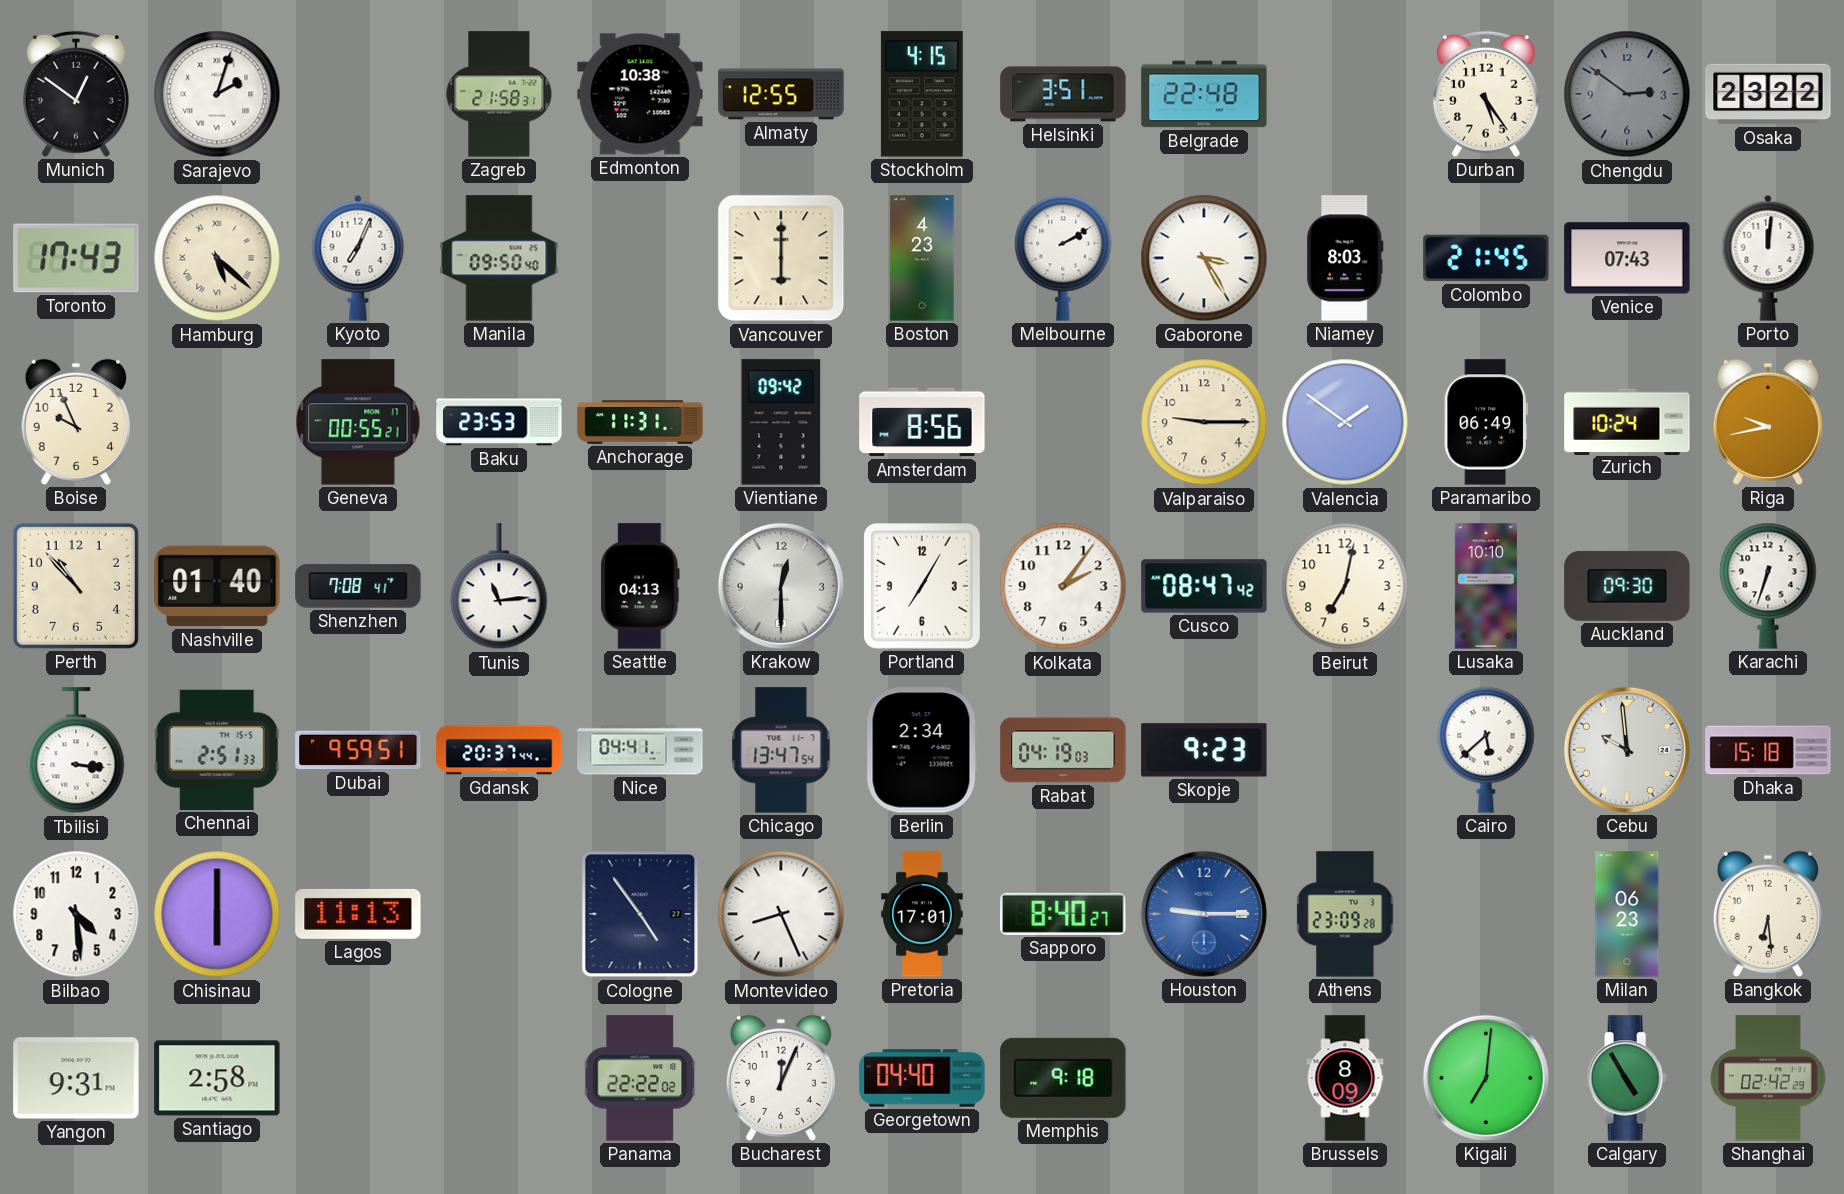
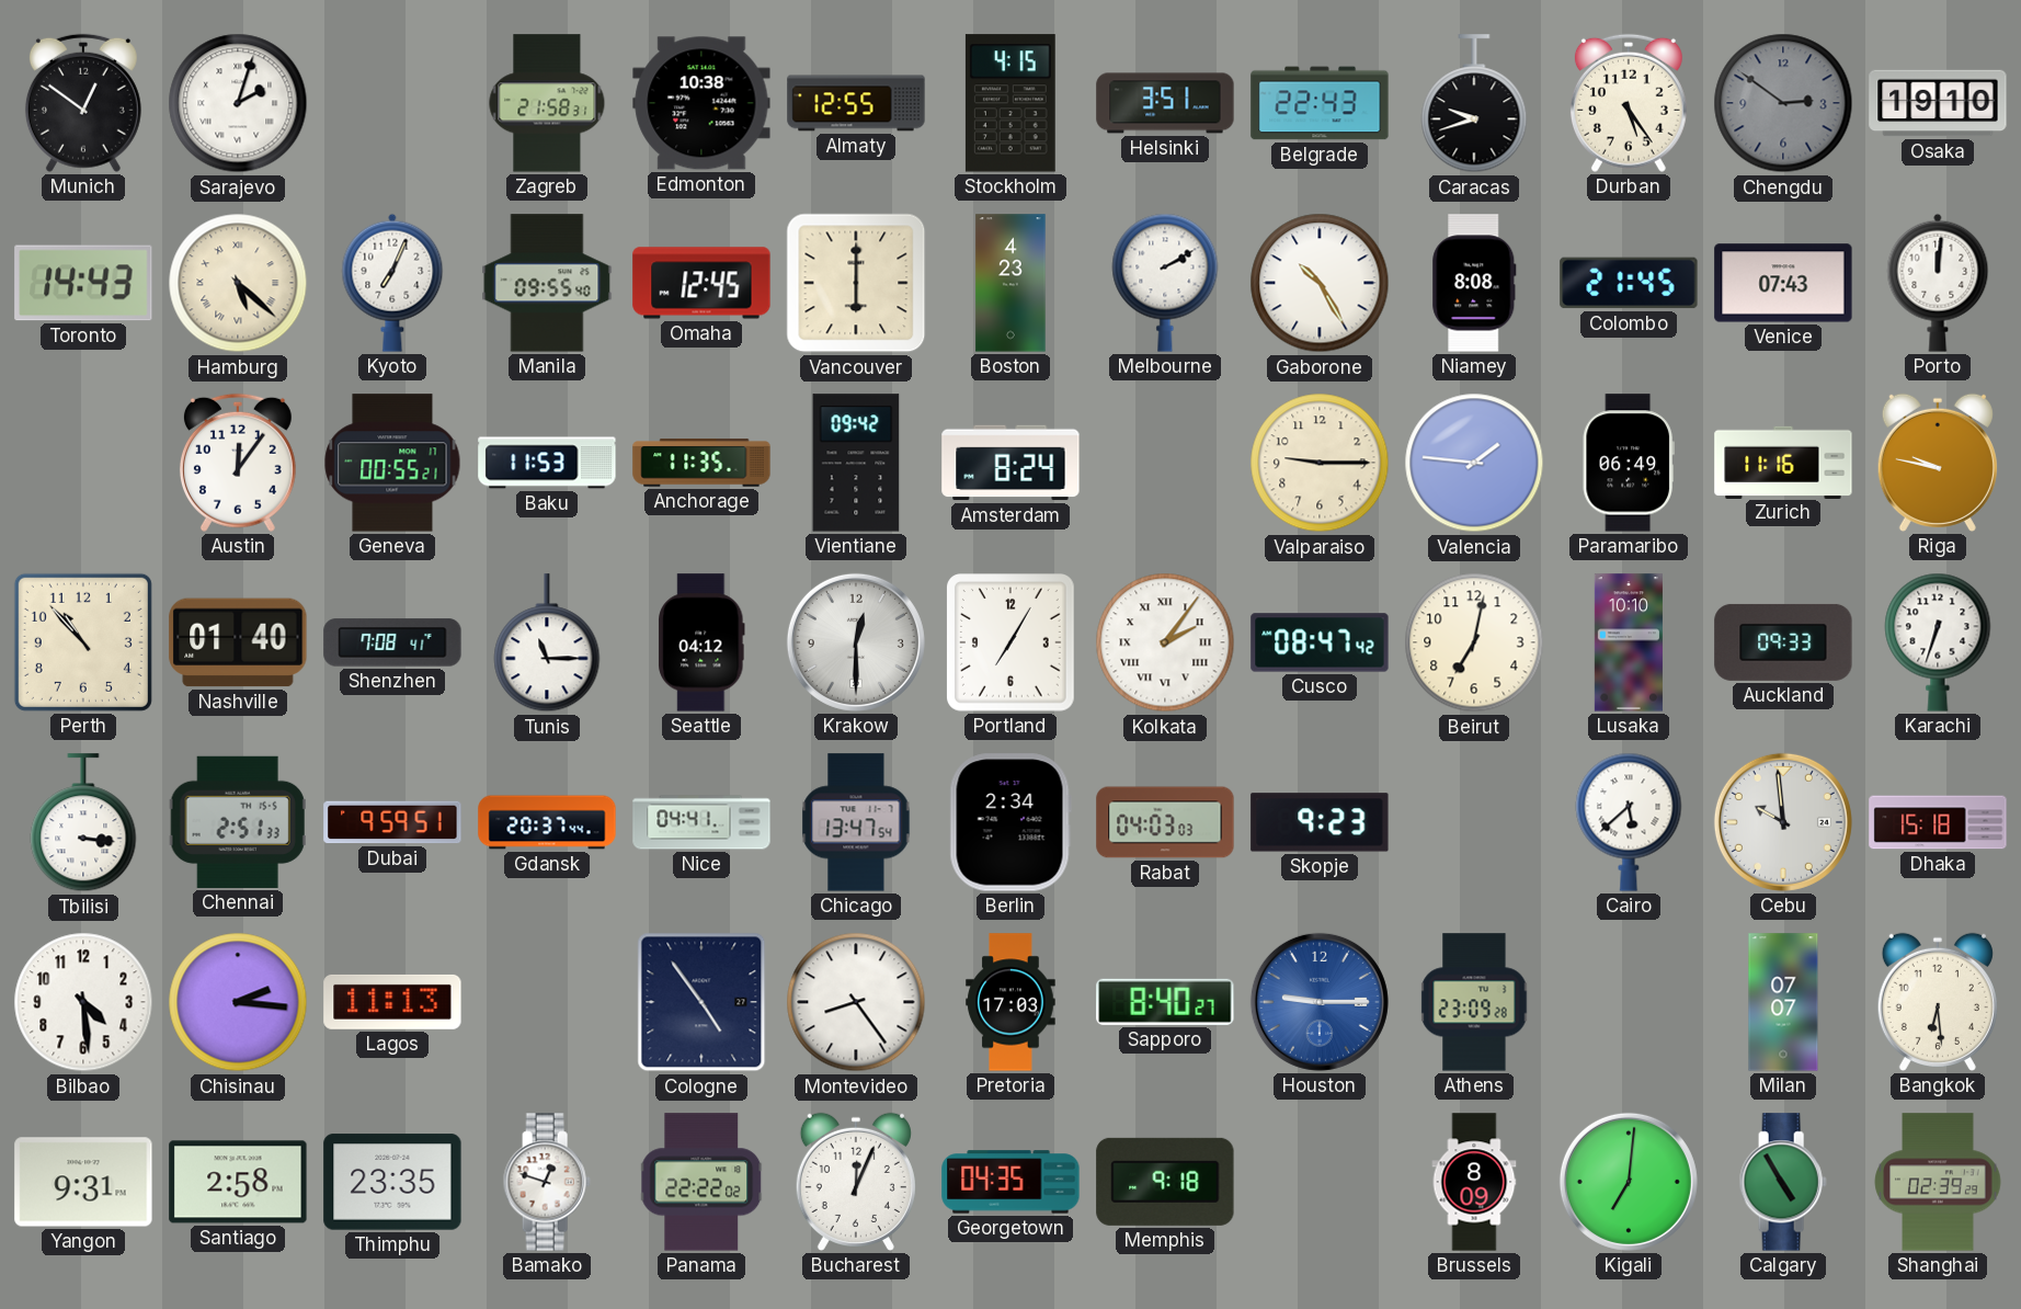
Belgrade: 22:48 -> 22:43
Caracas: none -> 9:42
Osaka: 23:22 -> 19:10
Toronto: 17:43 -> 14:43
Manila: 09:50 -> 09:55
Omaha: none -> 12:45
Gaborone: 3:25 -> 10:25
Niamey: 8:03 -> 8:08
Boise: 9:56 -> none
Austin: none -> 12:06
Baku: 23:53 -> 11:53
Anchorage: 11:31 -> 11:35
Amsterdam: 8:56 -> 8:24
Valencia: 1:51 -> 1:46
Zurich: 10:24 -> 11:16
Riga: 9:43 -> 9:47
Tunis: 11:14 -> 11:15
Seattle: 04:13 -> 04:12
Kolkata numerals: Arabic -> Roman
Auckland: 09:30 -> 09:33
Rabat: 04:19 -> 04:03
Chisinau: 6:00 -> 2:16
Montevideo: 8:26 -> 8:24
Pretoria: 17:01 -> 17:03
Milan: 06:23 -> 07:07
Thimphu: none -> 23:35
Bamako: none -> 12:48
Georgetown: 04:40 -> 04:35
Shanghai: 02:42 -> 02:39
